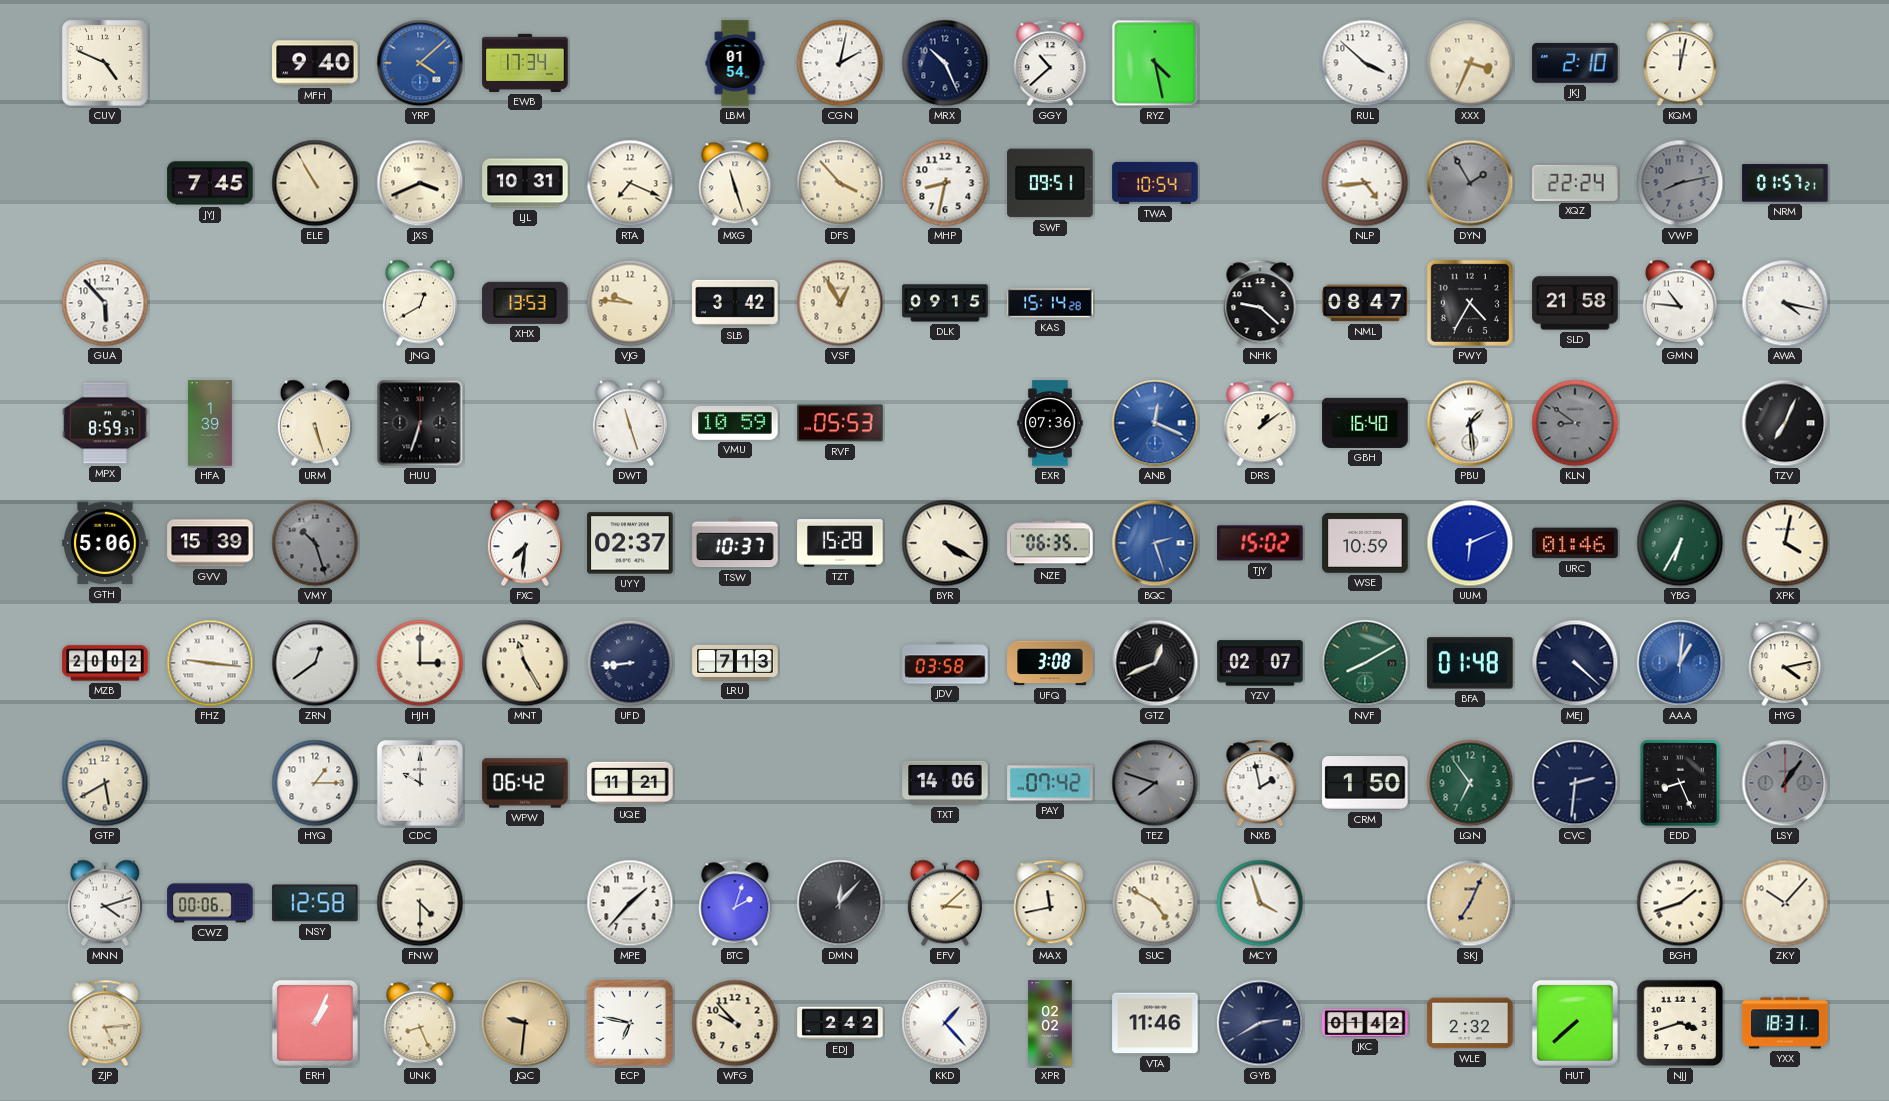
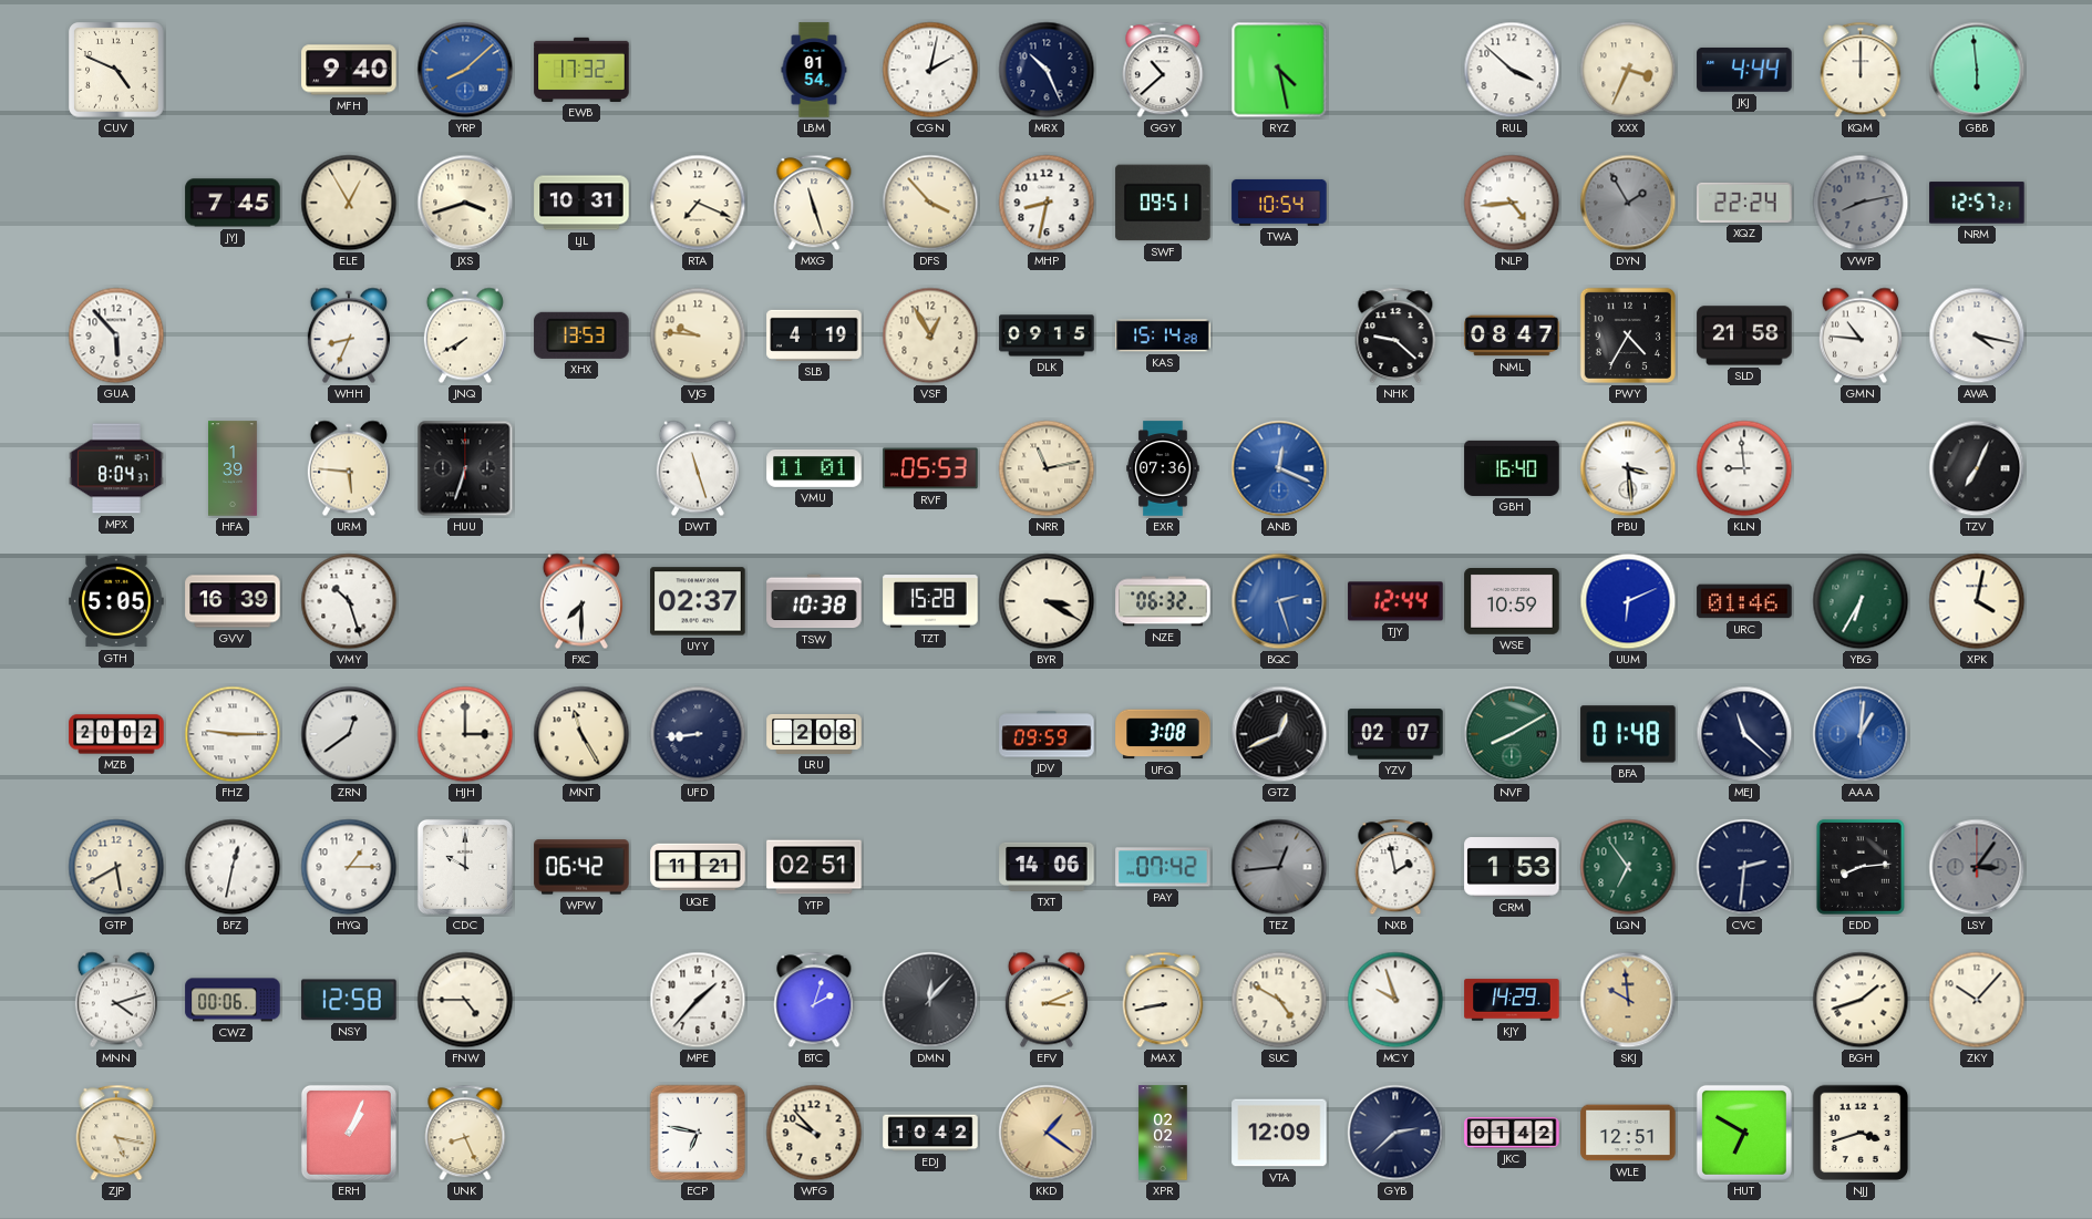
YRP: 4:08 -> 8:08
EWB: 17:34 -> 17:32
JKJ: 2:10 -> 4:44
KQM: 12:02 -> 12:00
GBB: none -> 5:59
ELE: 10:55 -> 12:55
JXS: 3:41 -> 3:42
NRM: 01:57 -> 12:57
WHH: none -> 8:34
JNQ: 12:40 -> 7:40
SLB: 3:42 -> 4:19
MPX: 8:59 -> 8:04
URM: 5:27 -> 5:46
VMU: 10:59 -> 11:01
NRR: none -> 11:13
DRS: 1:09 -> none
PBU: 1:29 -> 3:29
KLN: 8:51 -> 8:59
KLN dial: grey -> white
GTH: 5:06 -> 5:05
GVV: 15:39 -> 16:39
VMY dial: grey -> white
FXC: 7:31 -> 7:30
TSW: 10:37 -> 10:38
BYR: 4:20 -> 3:20
NZE: 06:35 -> 06:32
TJY: 15:02 -> 12:44
FHZ: 9:16 -> 9:15
LRU: 7:13 -> 2:08
JDV: 03:58 -> 09:59
MEJ: 4:22 -> 11:22
HYG: 4:13 -> none
BFZ: none -> 12:32
YTP: none -> 02:51
TEZ: 7:48 -> 12:44
CRM: 1:50 -> 1:53
EDD: 8:26 -> 8:14
LSY: 1:06 -> 3:06
FNW: 4:30 -> 4:45
EFV: 3:08 -> 3:11
MAX: 11:43 -> 8:43
MCY: 3:57 -> 9:57
KJY: none -> 14:29
SKJ: 7:04 -> 9:59
ZJP: 5:14 -> 5:17
JQC: 9:31 -> none
EDJ: 2:42 -> 10:42
KKD: 1:23 -> 1:21
KKD dial: white -> champagne
VTA: 11:46 -> 12:09
GYB: 2:40 -> 2:38
WLE: 2:32 -> 12:51
HUT: 7:38 -> 6:50
YXX: 18:31 -> none
